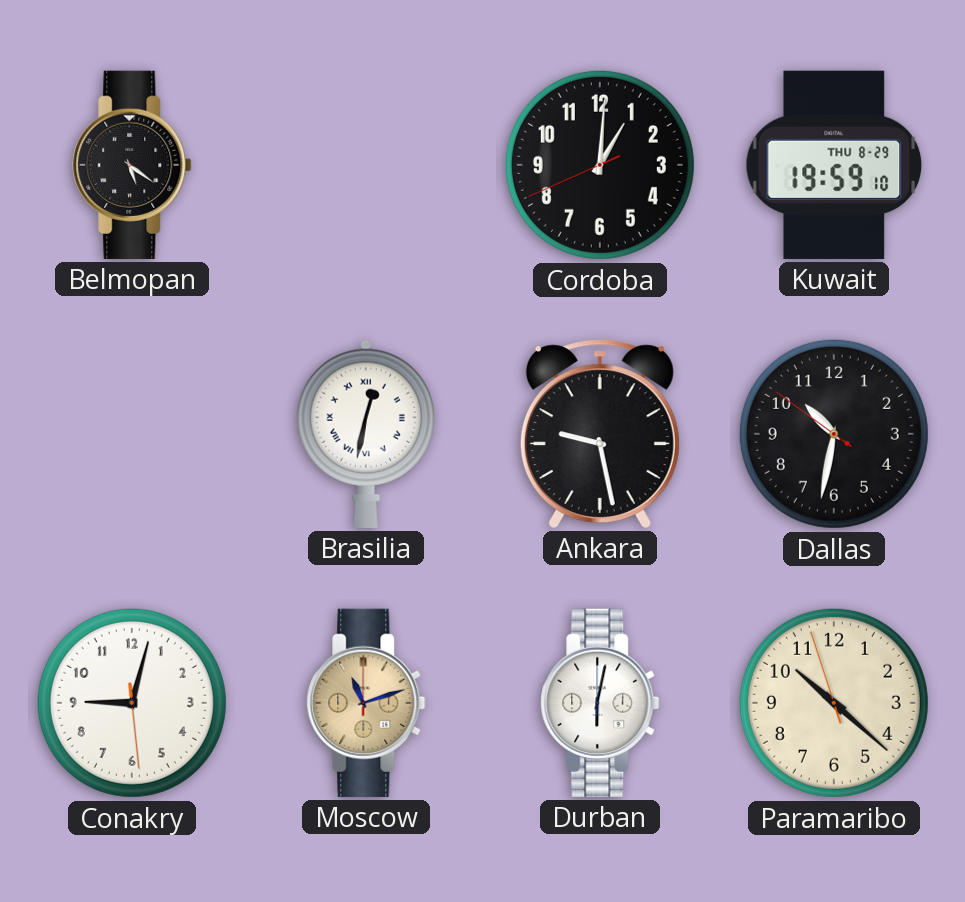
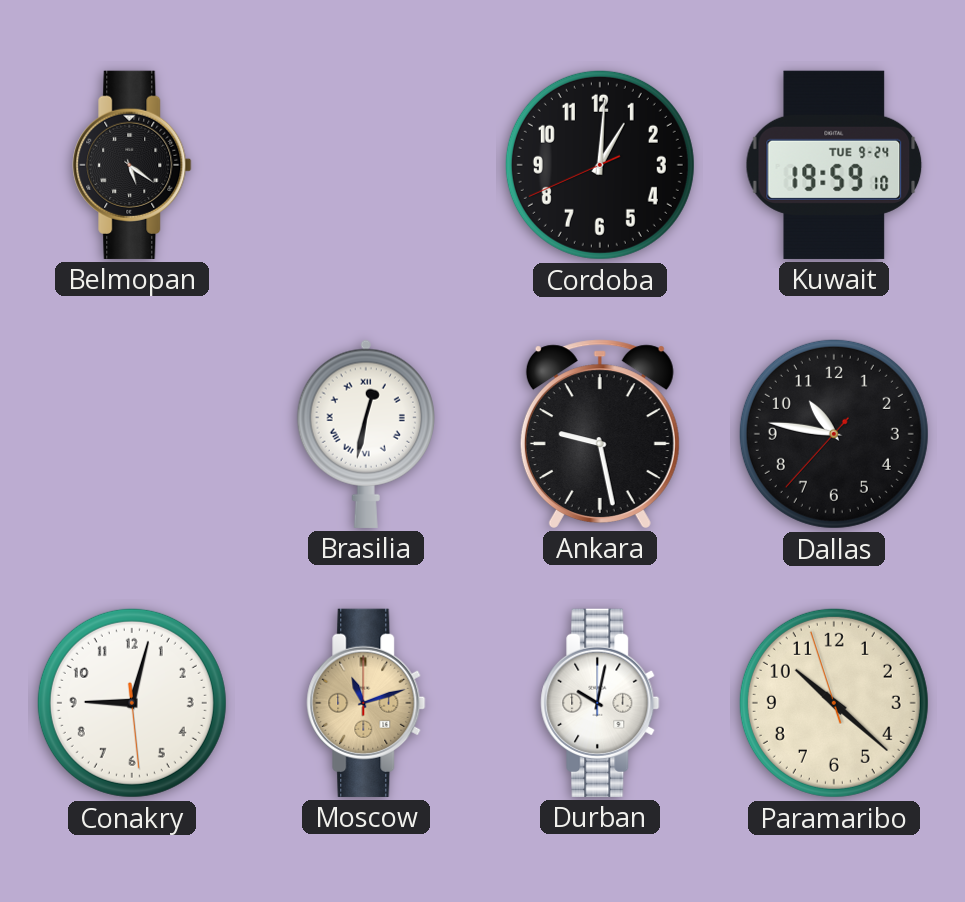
Kuwait date: THU 8-29 -> TUE 9-24
Dallas: 10:31 -> 10:46
Durban: 6:02 -> 10:02
